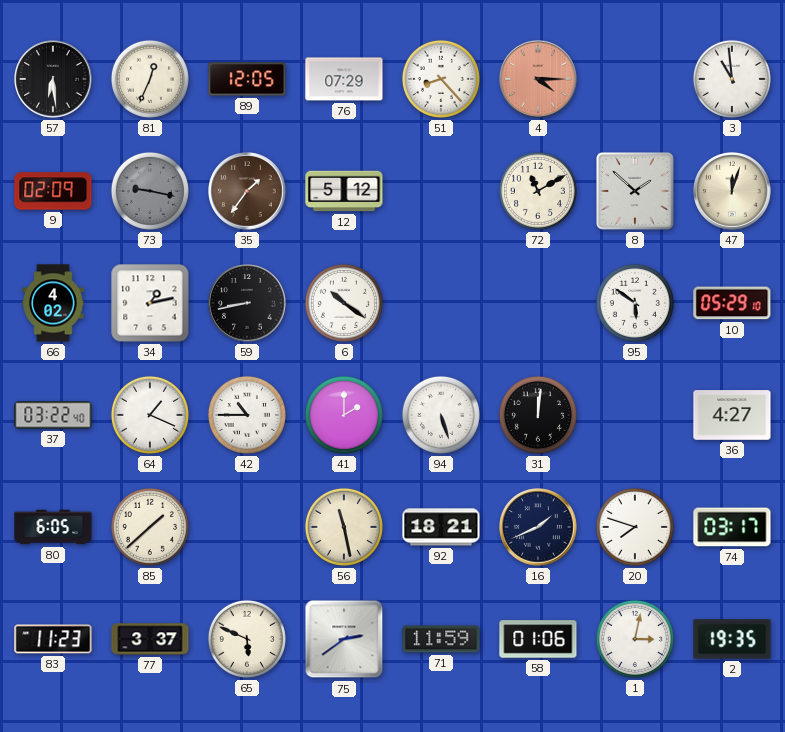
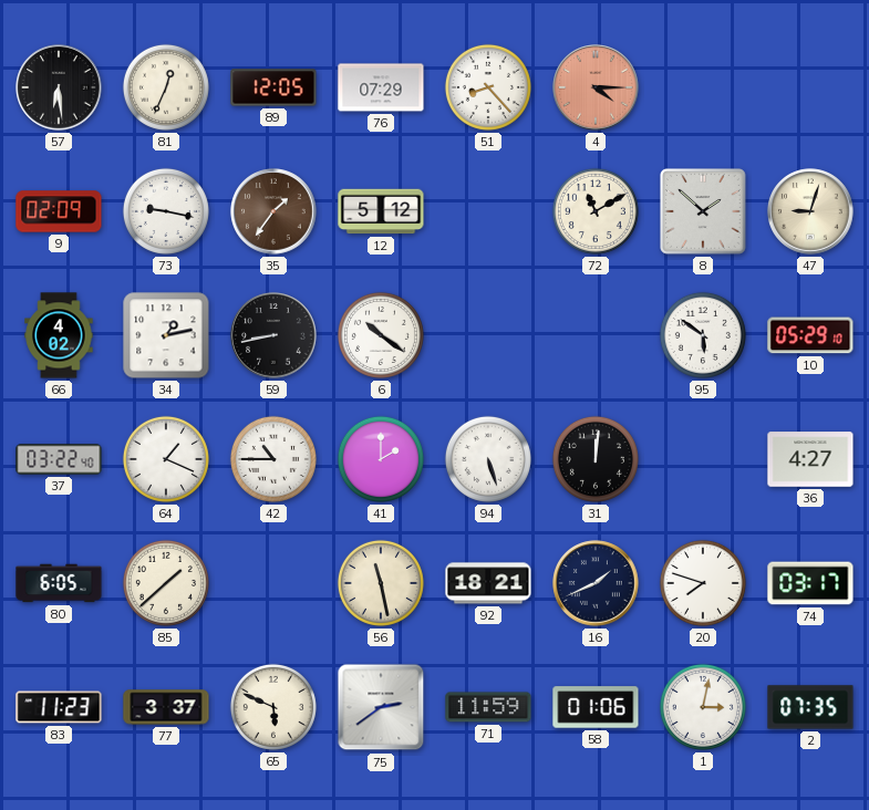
3: 10:59 -> none
73 dial: grey -> white
47: 12:03 -> 9:03
2: 19:35 -> 07:35
